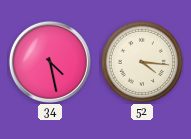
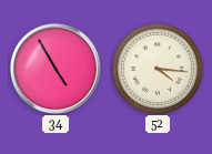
34: 4:28 -> 4:55
